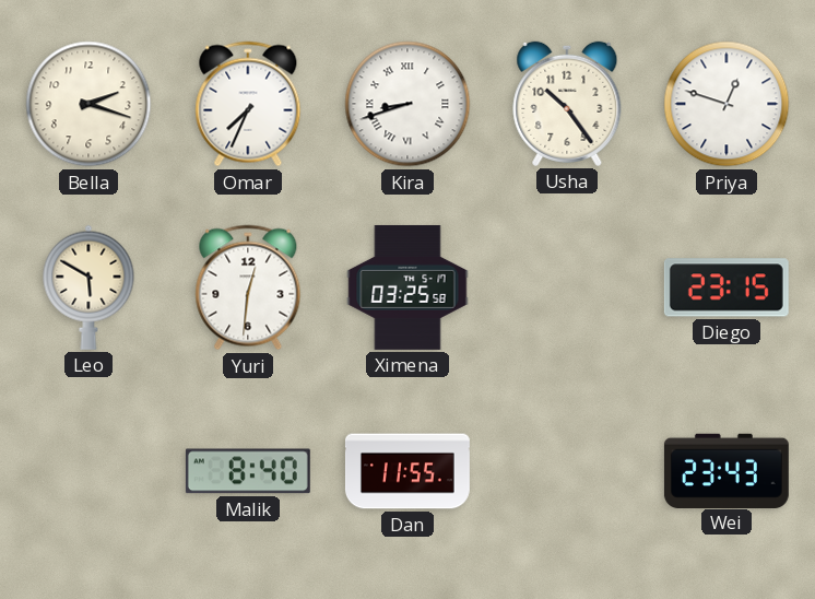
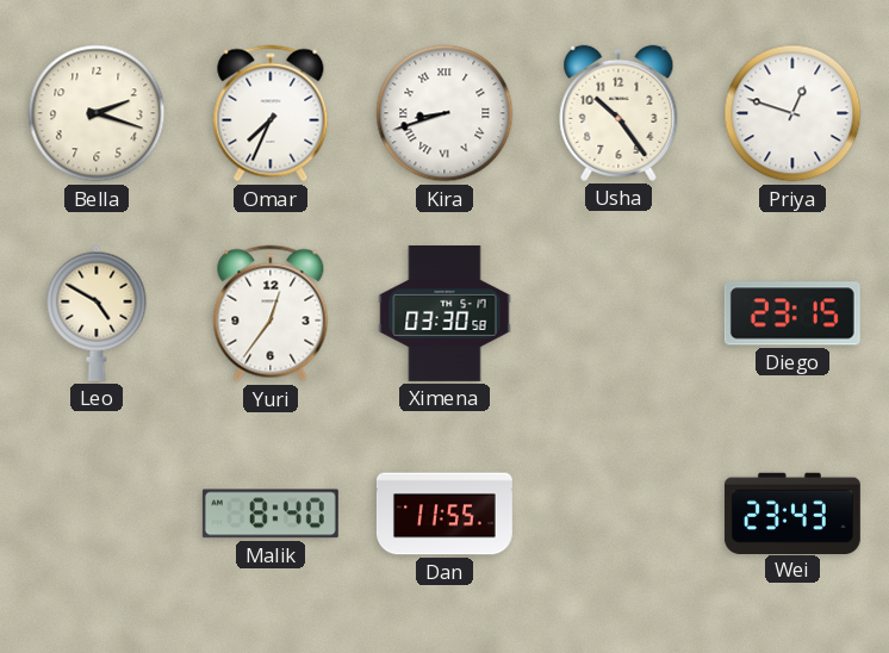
Leo: 5:50 -> 4:50
Yuri: 12:31 -> 12:36
Ximena: 03:25 -> 03:30
